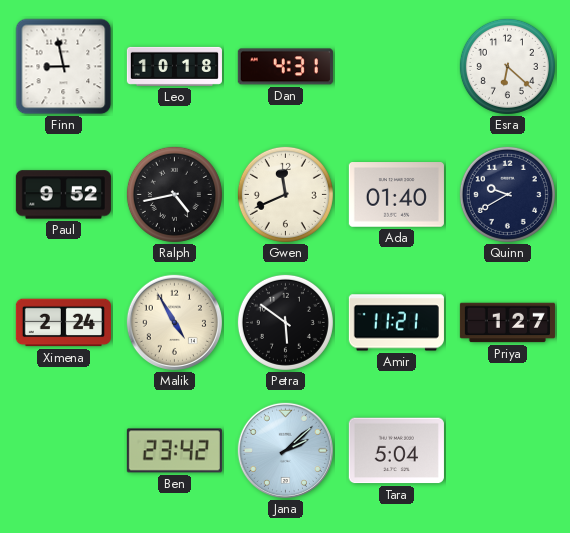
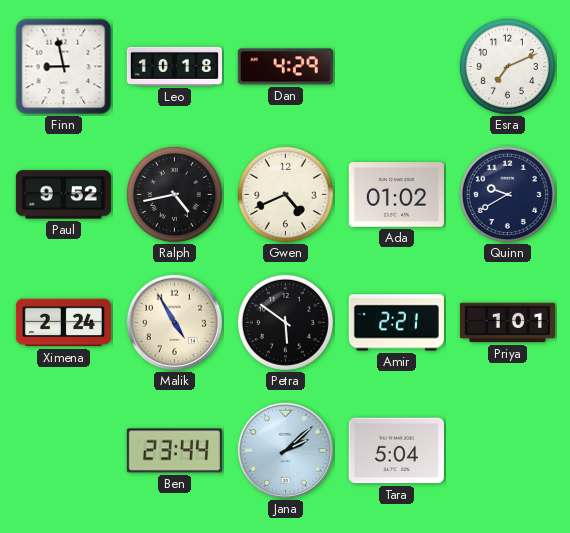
Dan: 4:31 -> 4:29
Esra: 6:22 -> 7:11
Gwen: 11:41 -> 4:41
Ada: 01:40 -> 01:02
Amir: 11:21 -> 2:21
Priya: 1:27 -> 1:01
Ben: 23:42 -> 23:44
